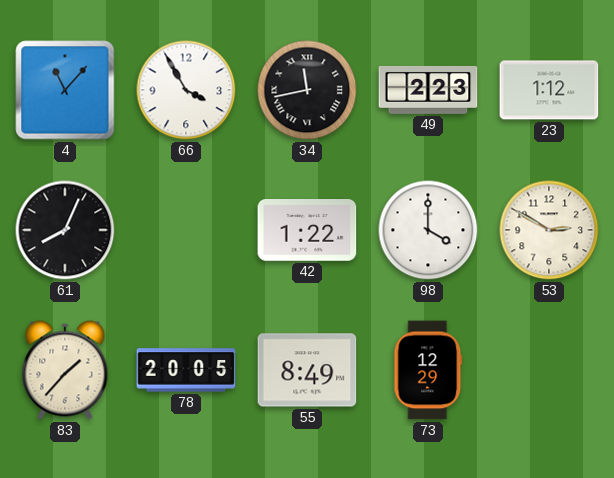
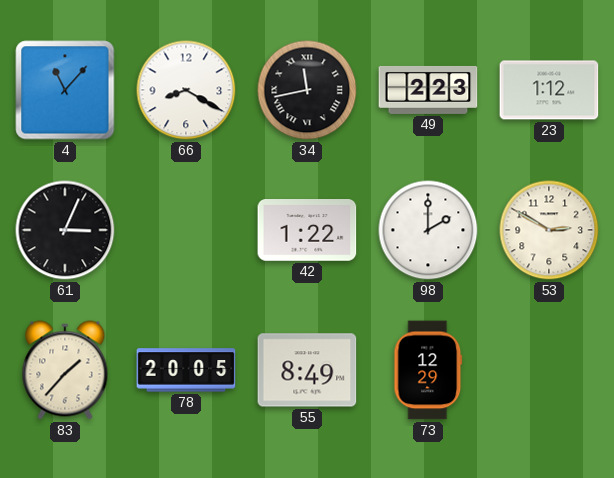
66: 3:55 -> 8:20
61: 8:04 -> 3:04
98: 4:00 -> 2:00
